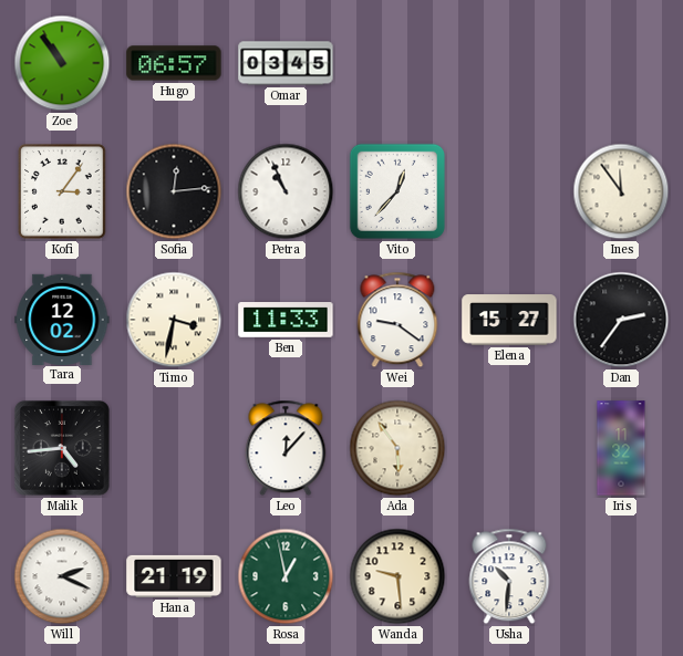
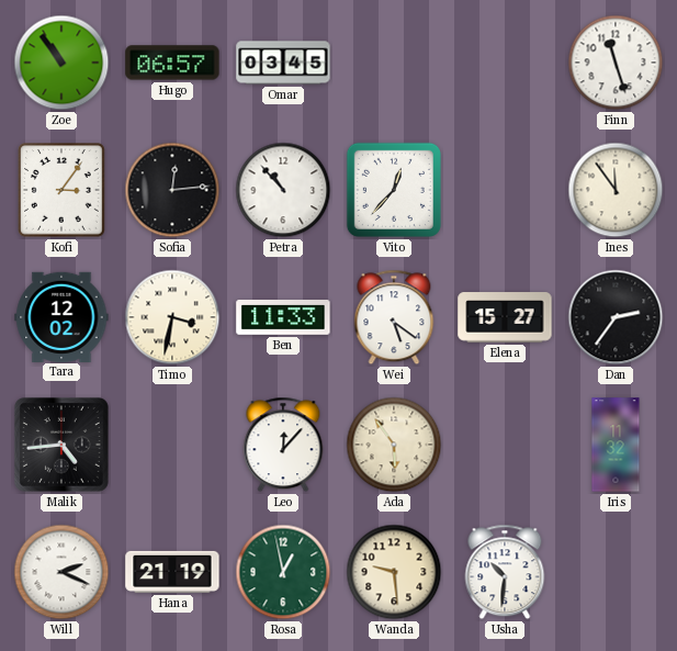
Finn: none -> 11:27
Petra: 10:56 -> 10:53
Wei: 9:21 -> 5:21
